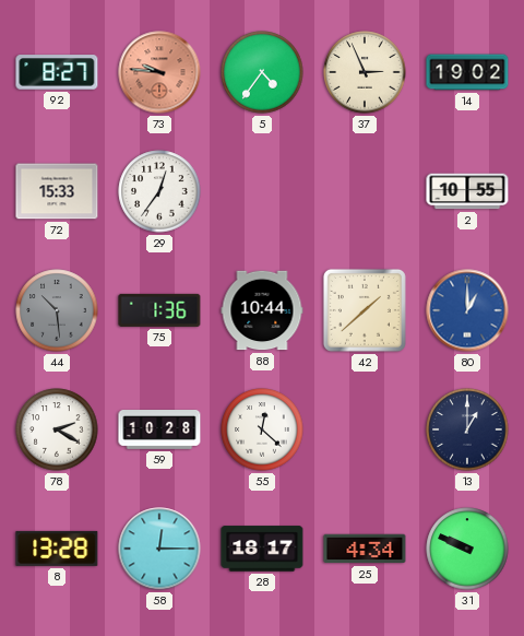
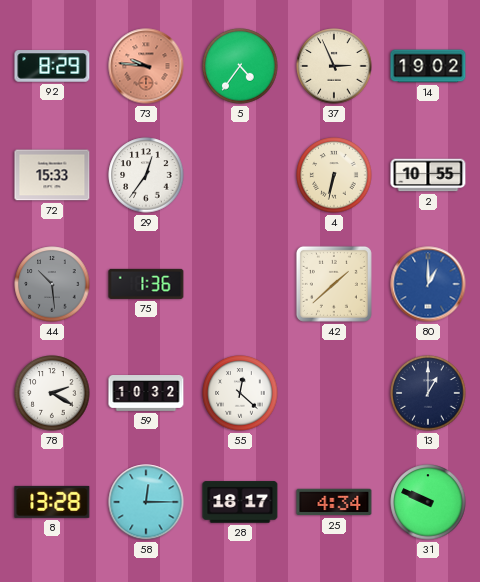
92: 8:27 -> 8:29
4: none -> 6:32
88: 10:44 -> none
59: 10:28 -> 10:32
